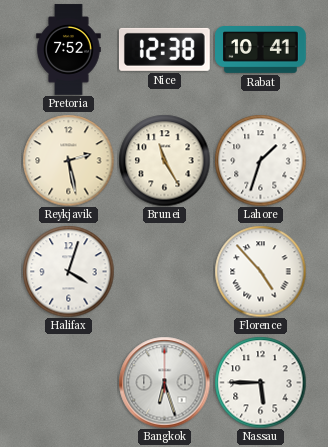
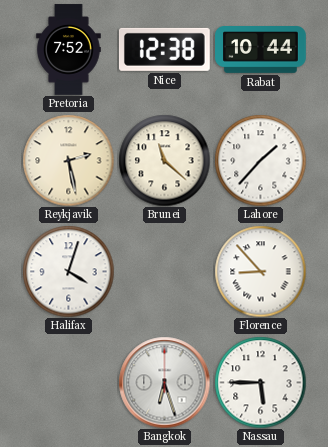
Rabat: 10:41 -> 10:44
Brunei: 11:25 -> 11:22
Lahore: 1:33 -> 1:37
Florence: 4:53 -> 8:53
